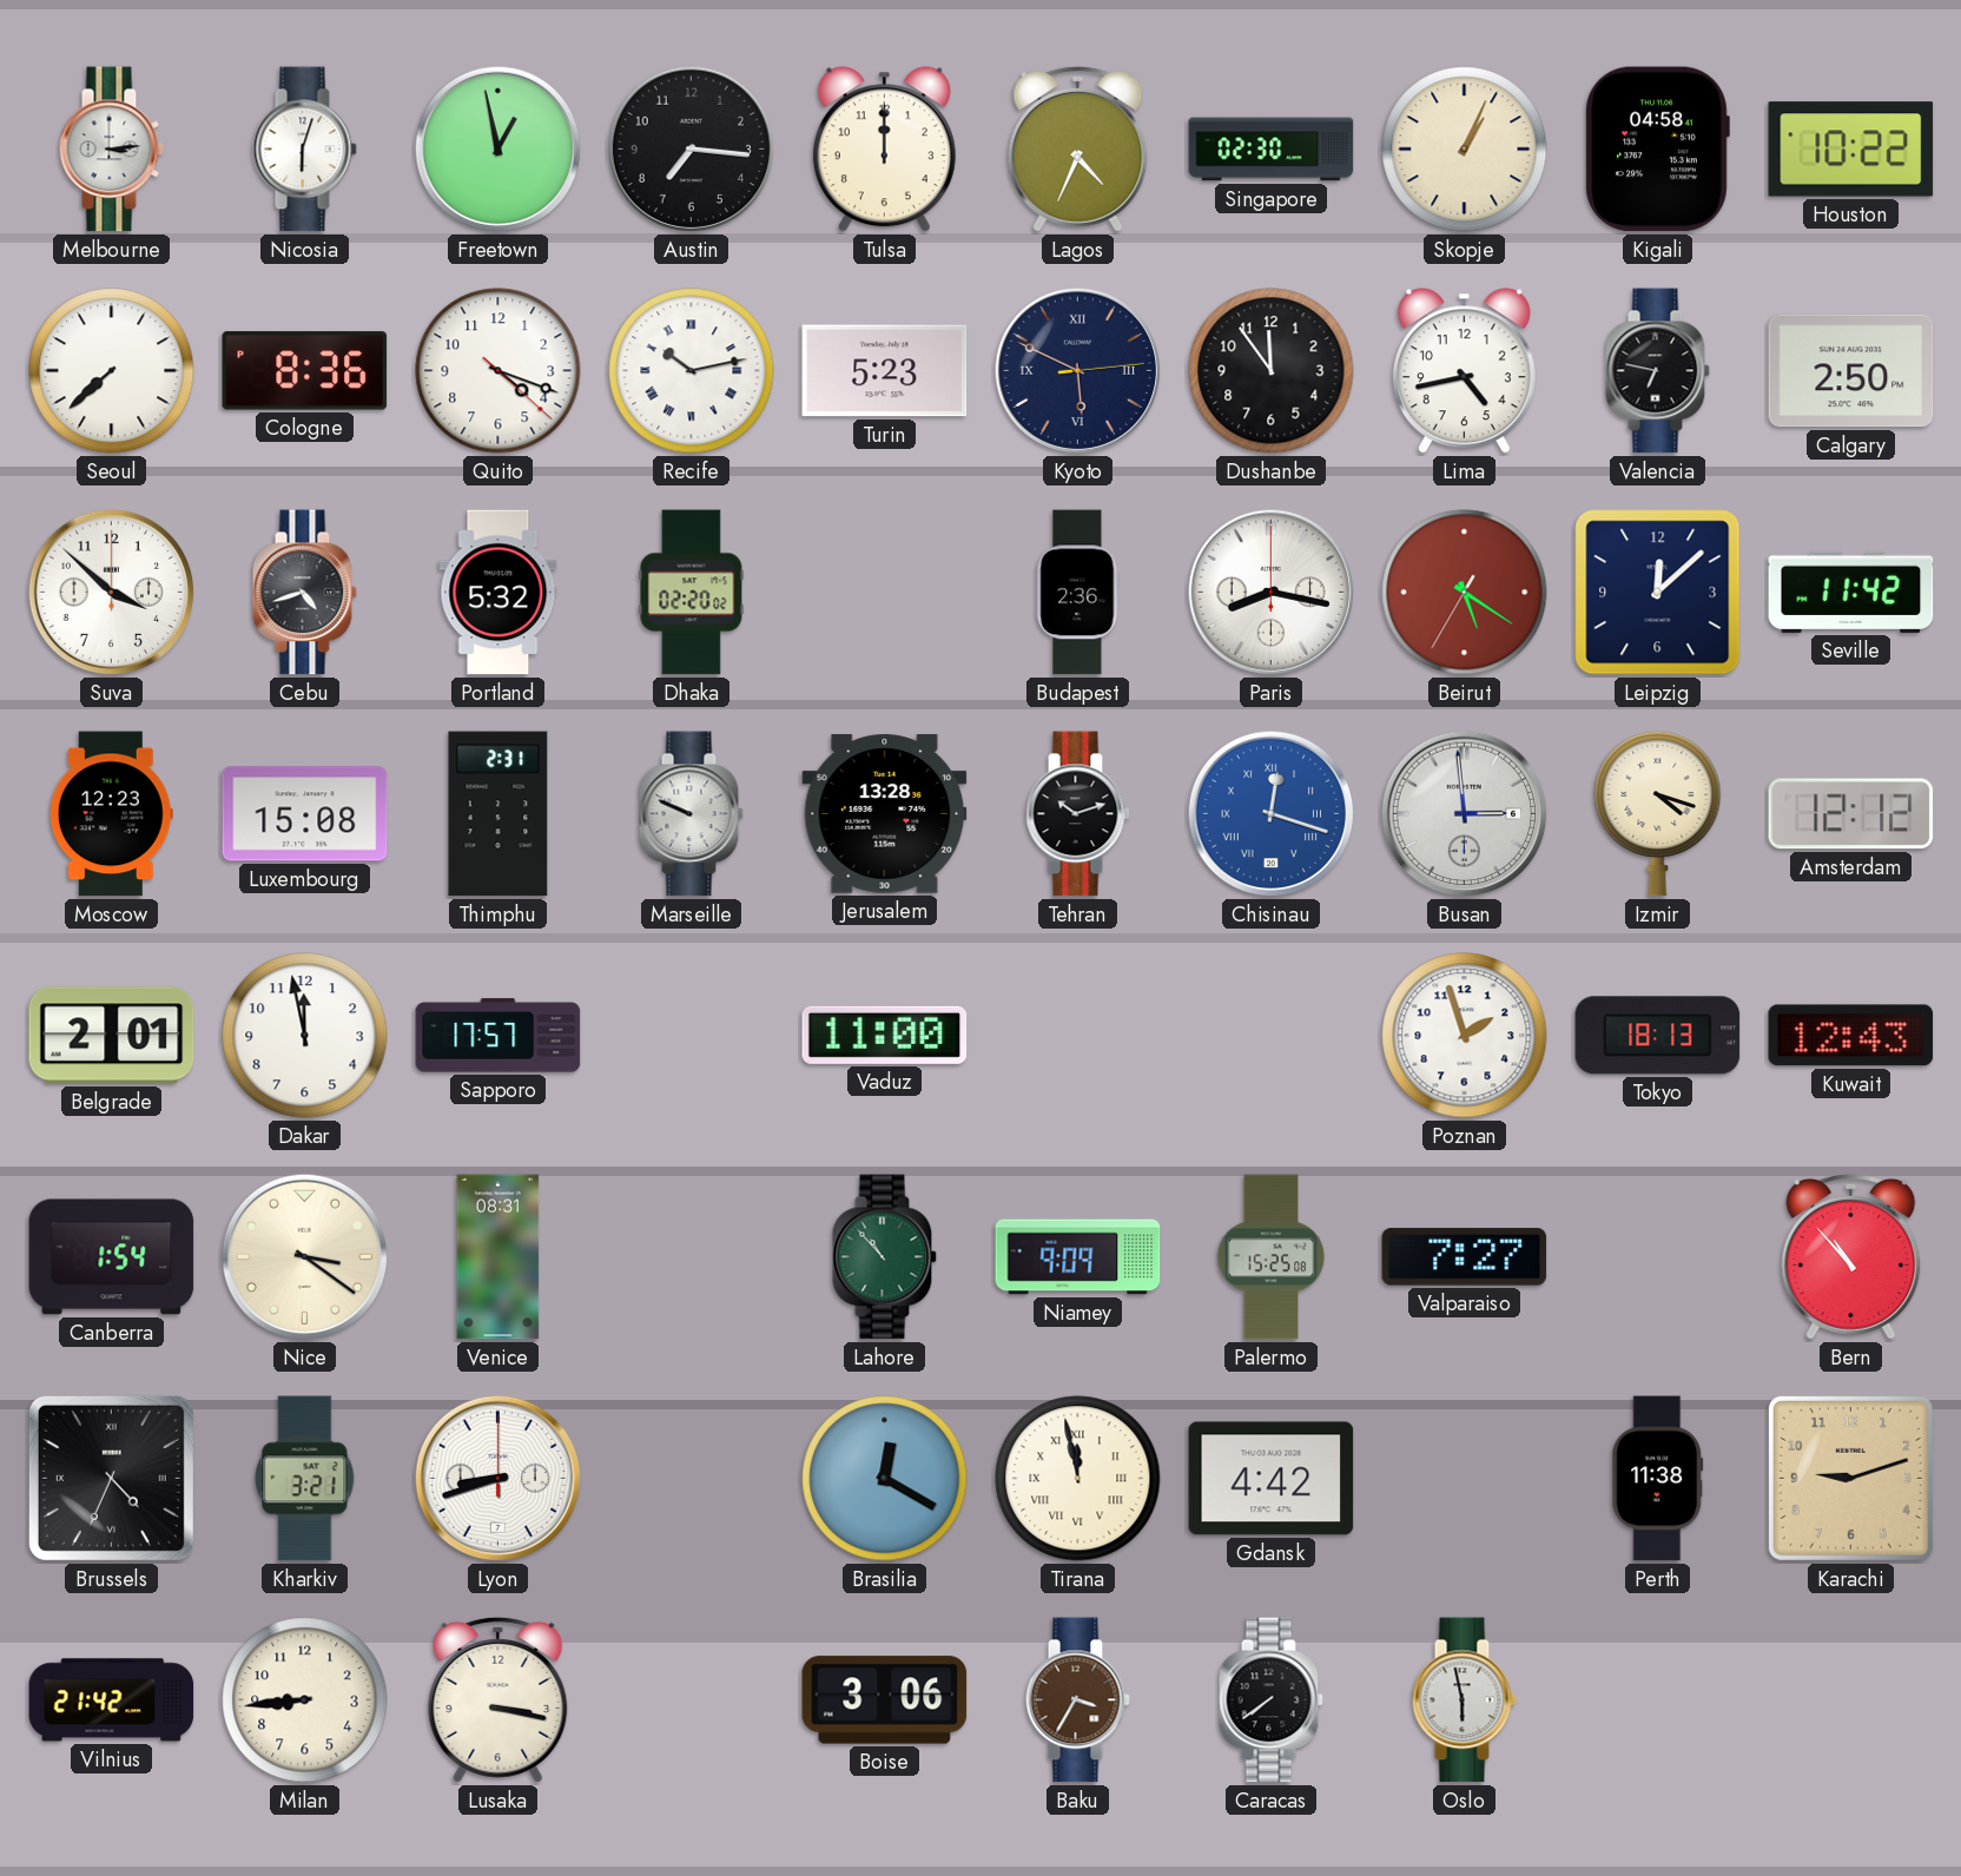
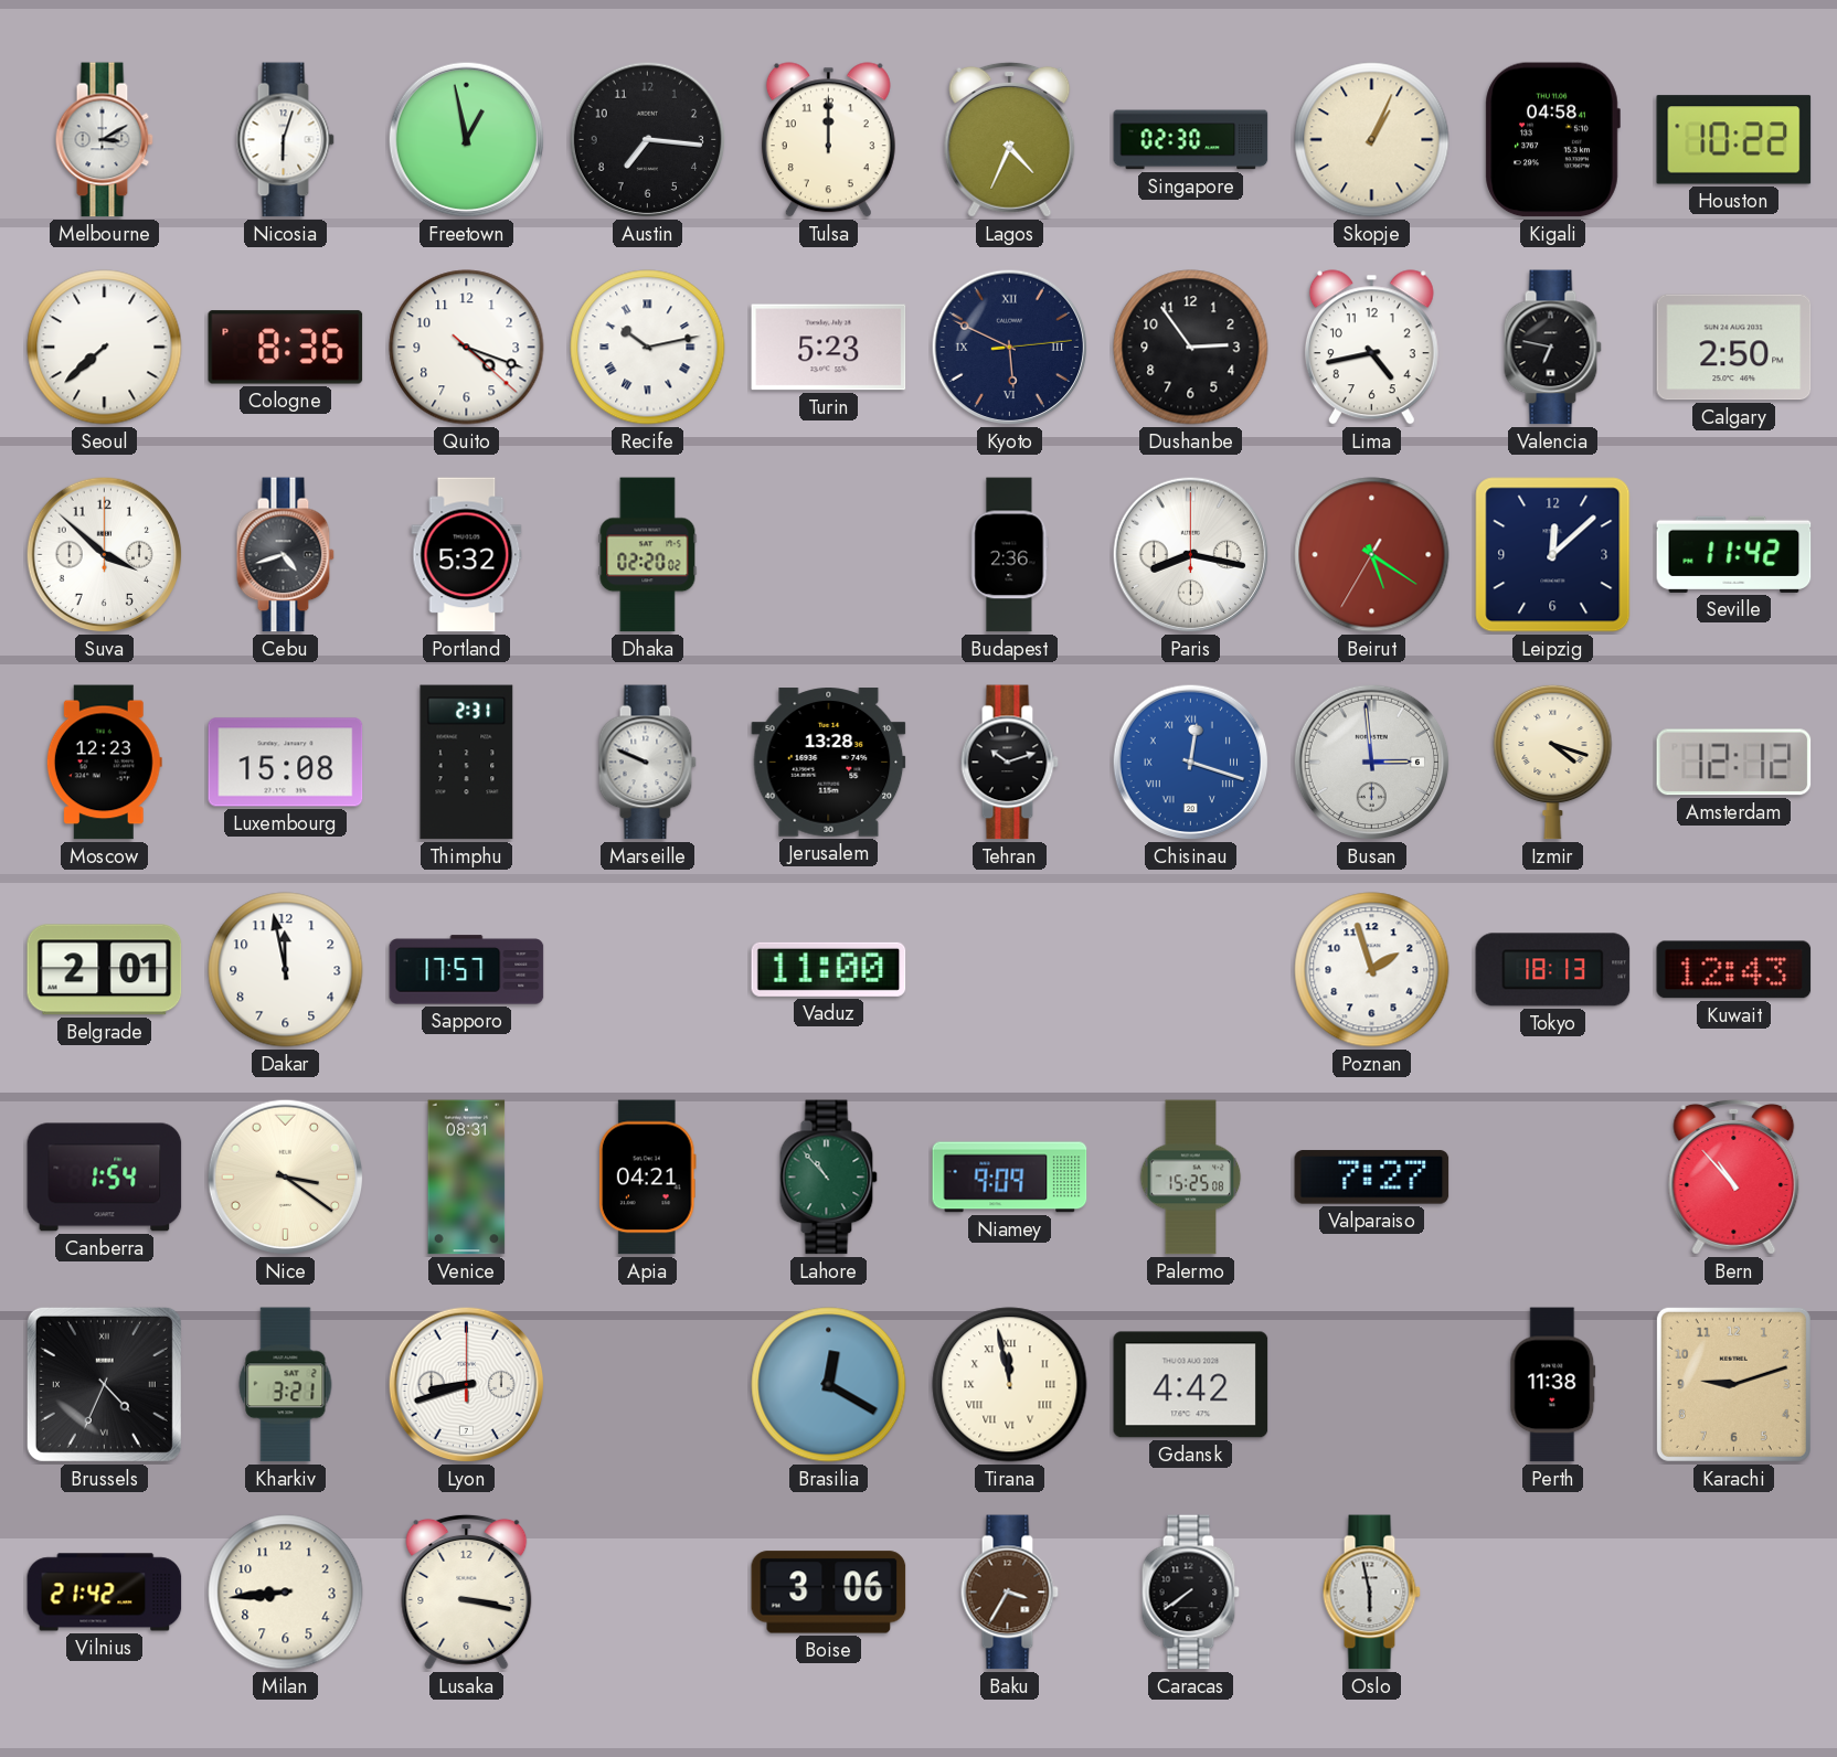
Melbourne: 3:14 -> 3:10
Dushanbe: 11:54 -> 2:54
Apia: none -> 04:21
